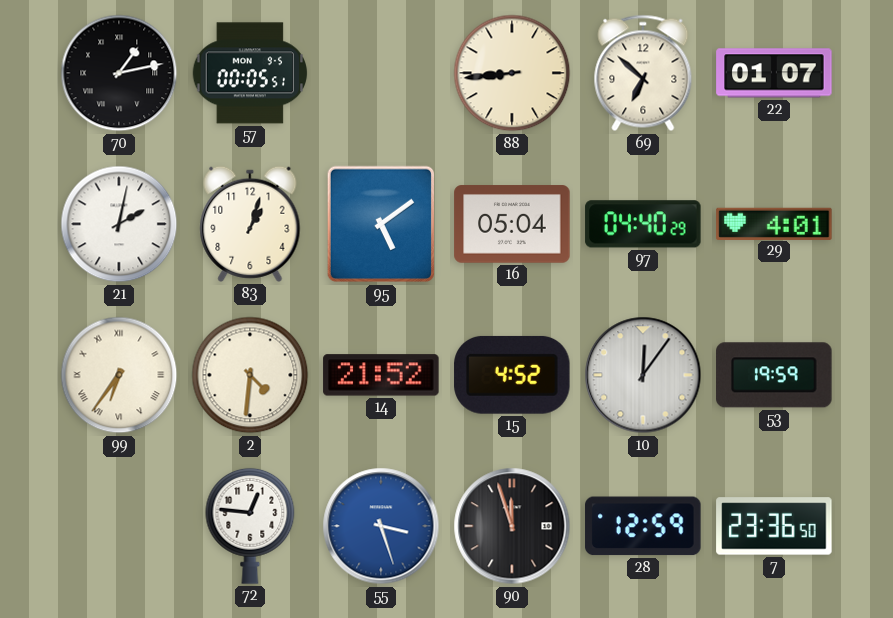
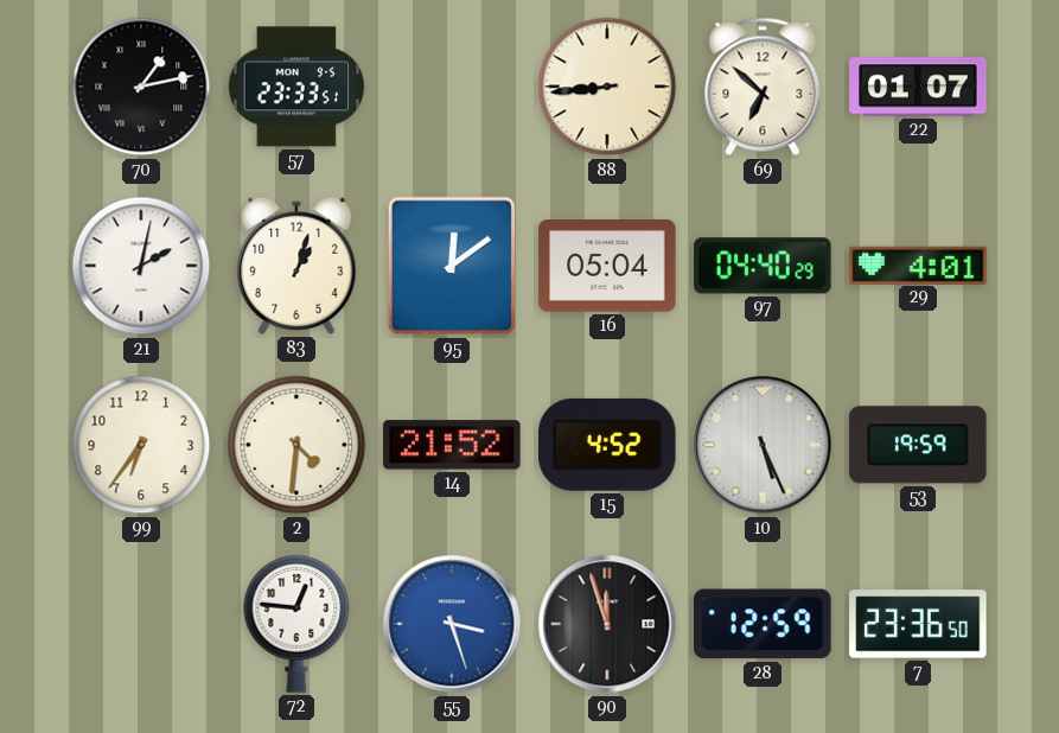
57: 00:05 -> 23:33
95: 5:09 -> 12:09
99 numerals: Roman -> Arabic
10: 12:06 -> 5:26
